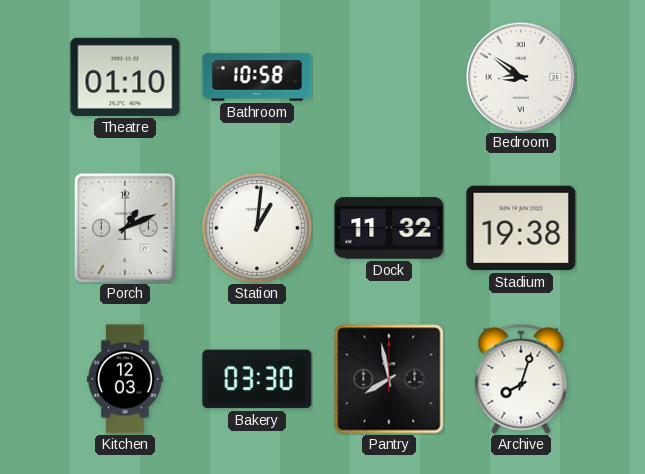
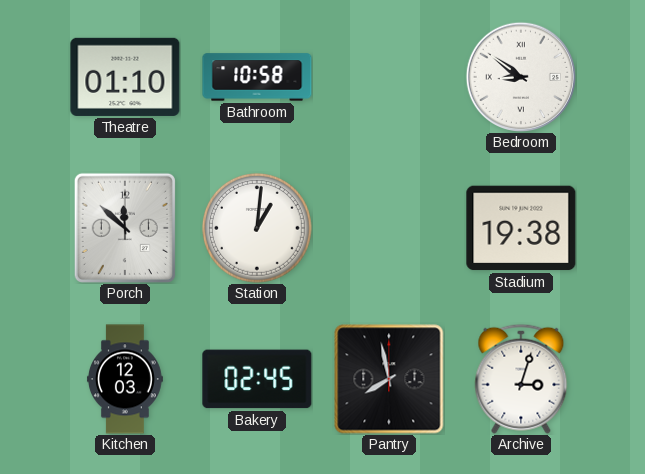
Porch: 1:11 -> 11:52
Dock: 11:32 -> none
Bakery: 03:30 -> 02:45
Archive: 8:03 -> 3:03
